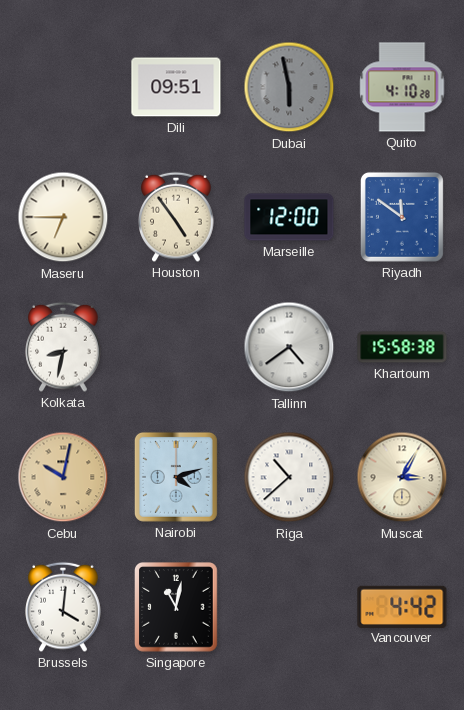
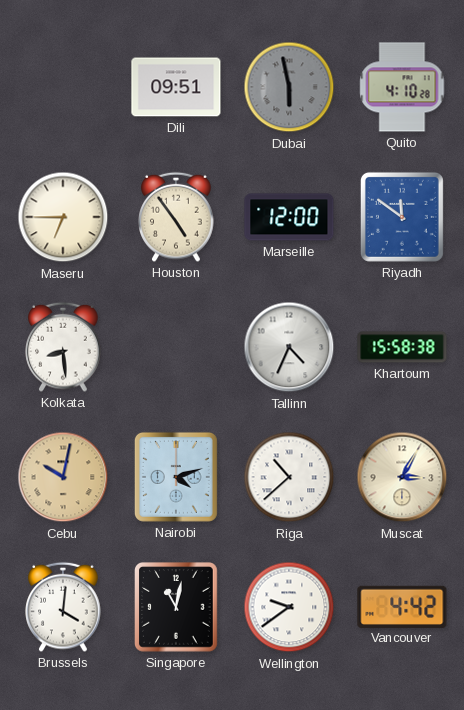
Kolkata: 8:32 -> 8:29
Tallinn: 4:39 -> 4:34
Wellington: none -> 9:39
